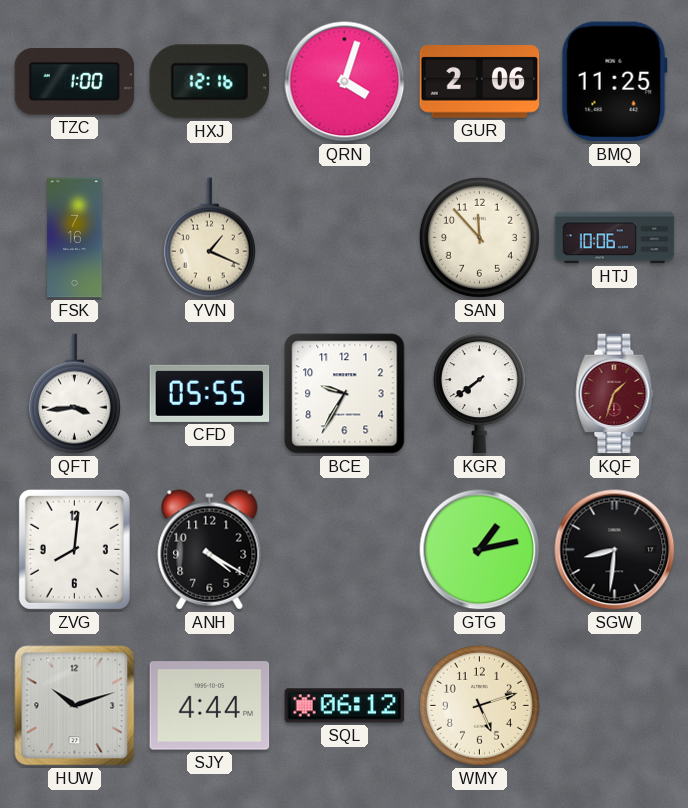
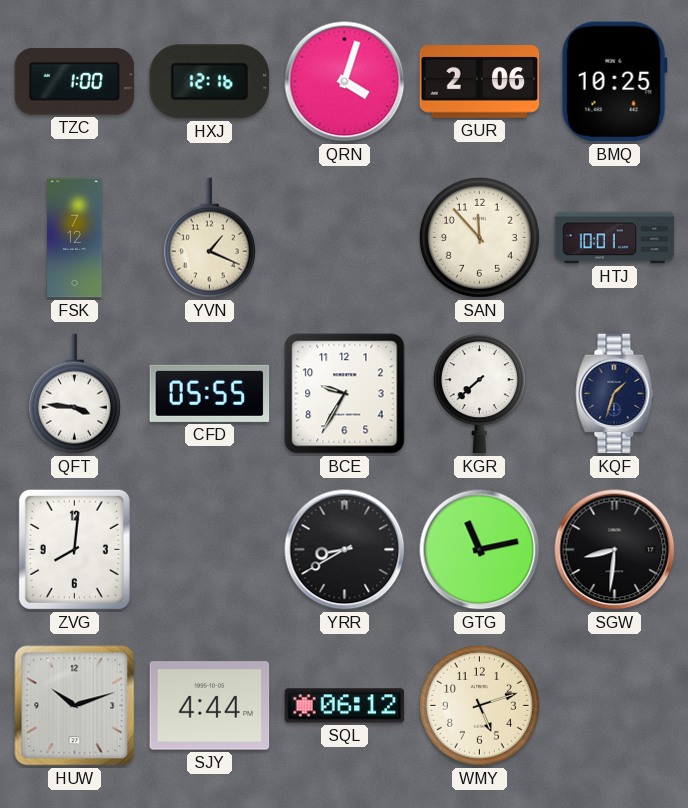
BMQ: 11:25 -> 10:25
FSK: 7:16 -> 7:12
HTJ: 10:06 -> 10:01
QFT: 3:44 -> 3:46
KGR: 7:39 -> 7:38
KQF dial: burgundy -> navy
ANH: 4:20 -> none
YRR: none -> 8:40
GTG: 1:13 -> 11:13
